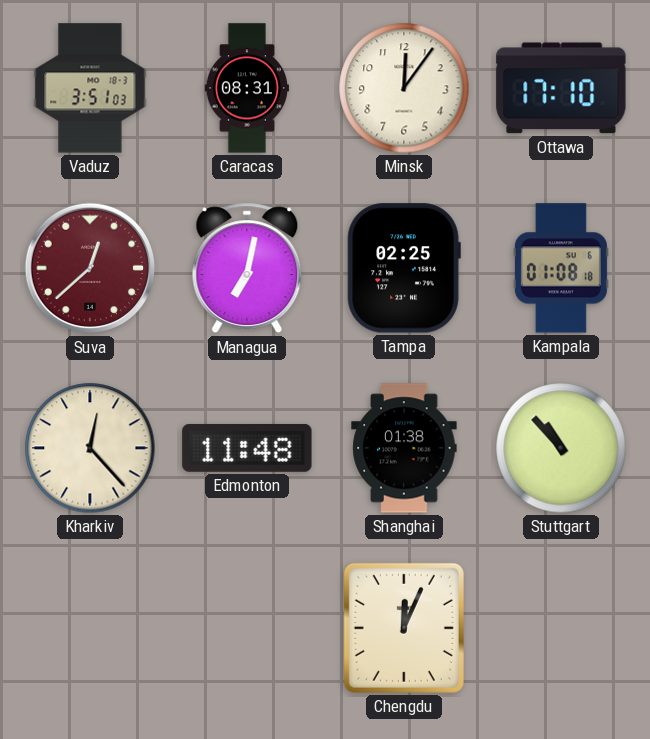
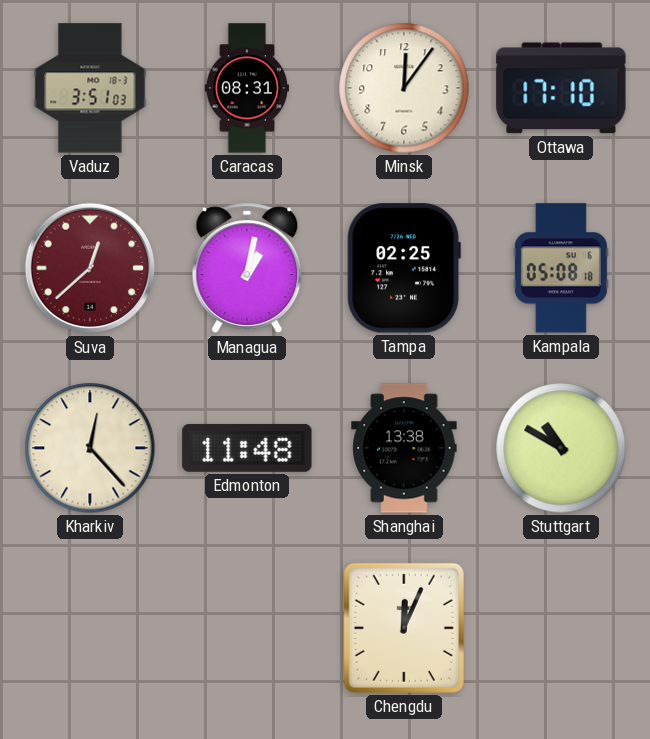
Managua: 7:02 -> 1:02
Kampala: 01:08 -> 05:08
Shanghai: 01:38 -> 13:38
Stuttgart: 10:53 -> 10:50
